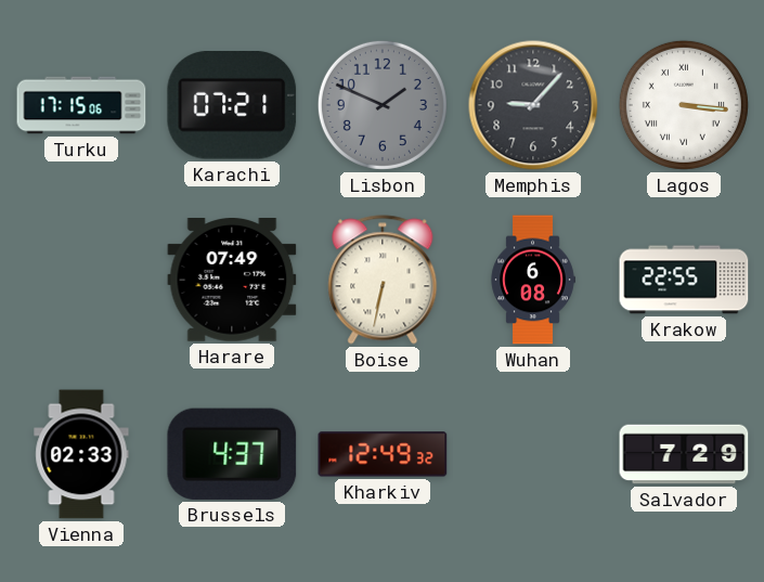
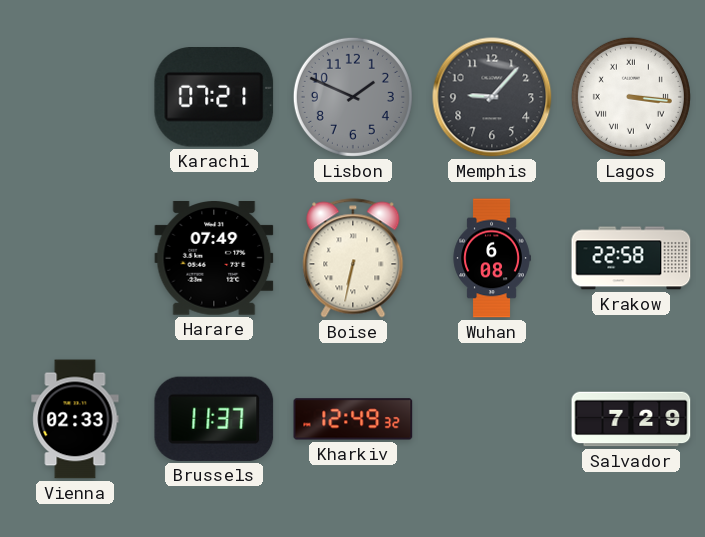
Turku: 17:15 -> none
Krakow: 22:55 -> 22:58
Brussels: 4:37 -> 11:37
